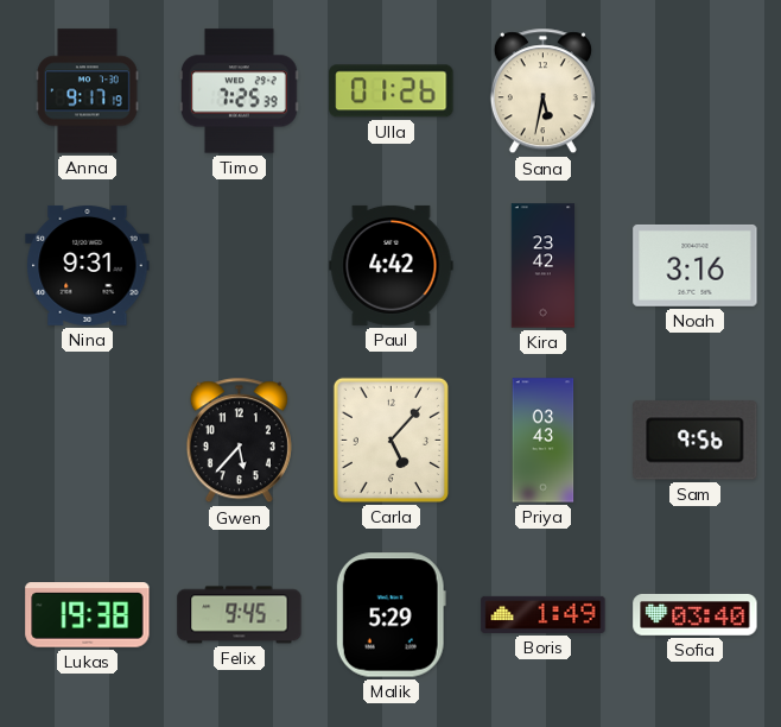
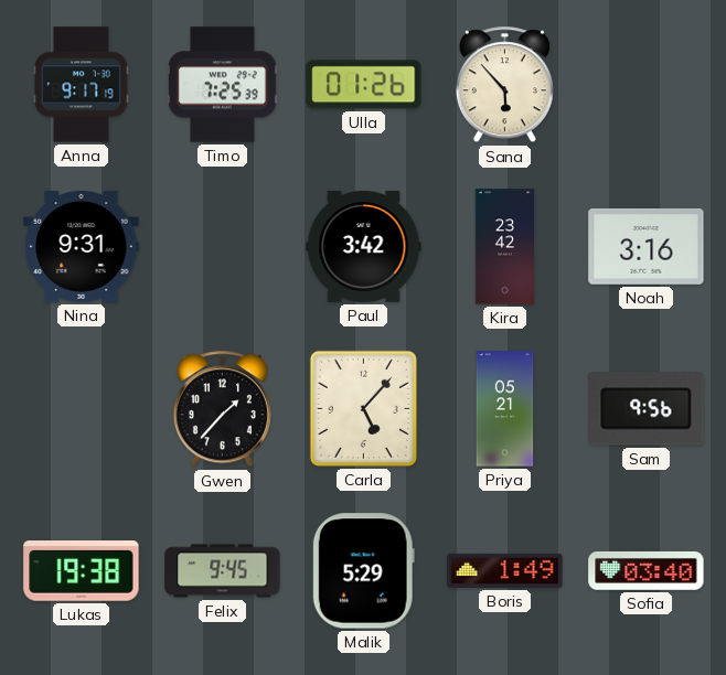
Sana: 5:32 -> 5:53
Paul: 4:42 -> 3:42
Gwen: 5:37 -> 1:37
Priya: 03:43 -> 05:21
